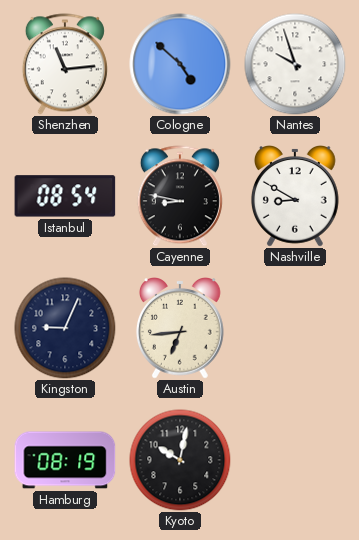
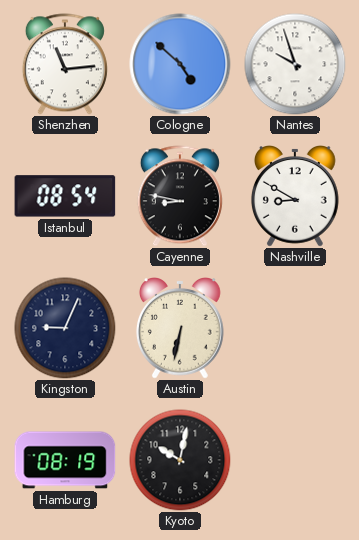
Austin: 6:44 -> 6:32
